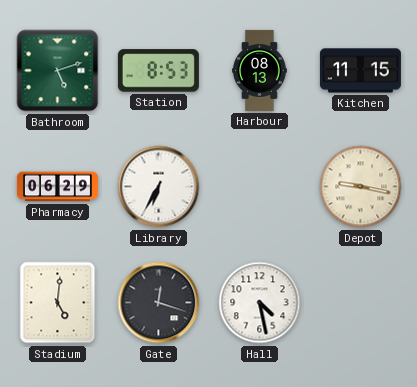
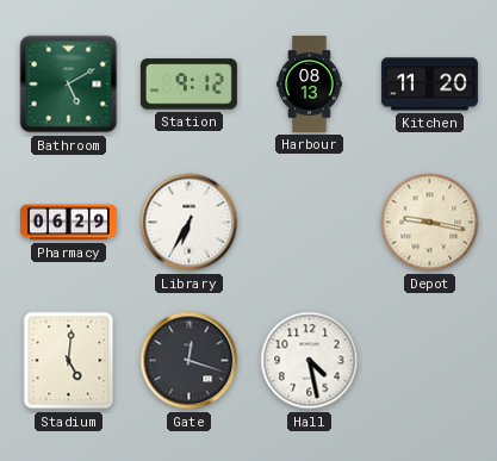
Bathroom: 5:12 -> 5:10
Station: 8:53 -> 9:12
Kitchen: 11:15 -> 11:20
